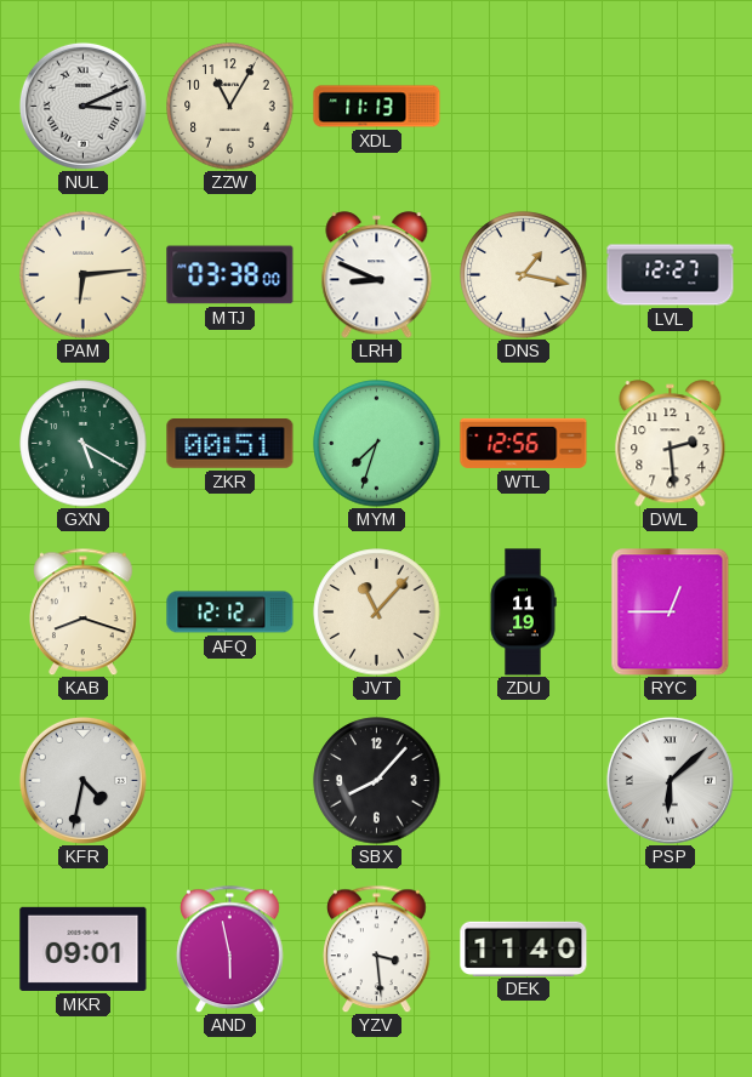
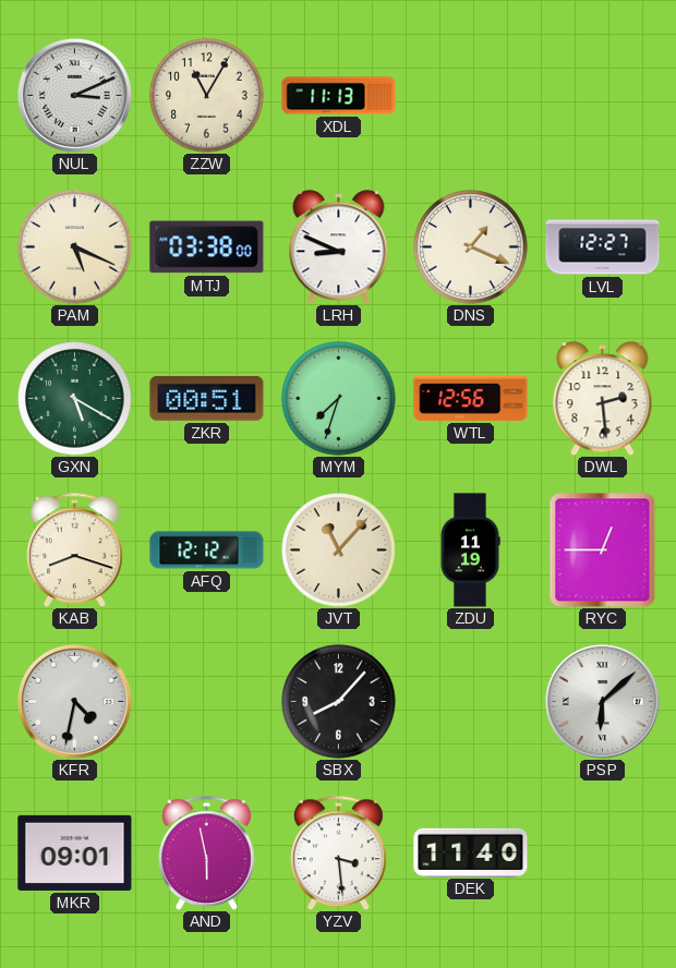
PAM: 6:14 -> 5:19
DNS: 1:17 -> 1:19
